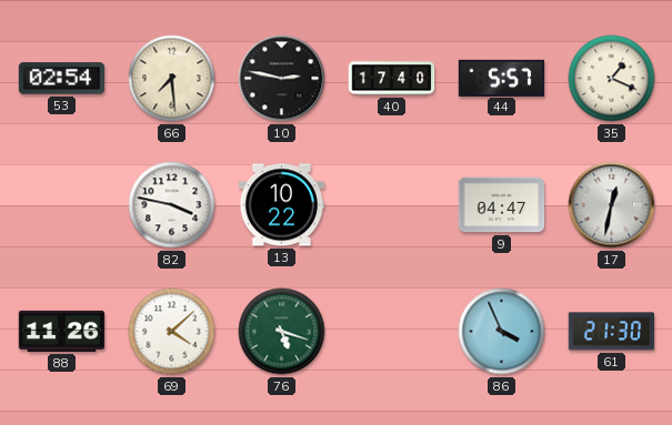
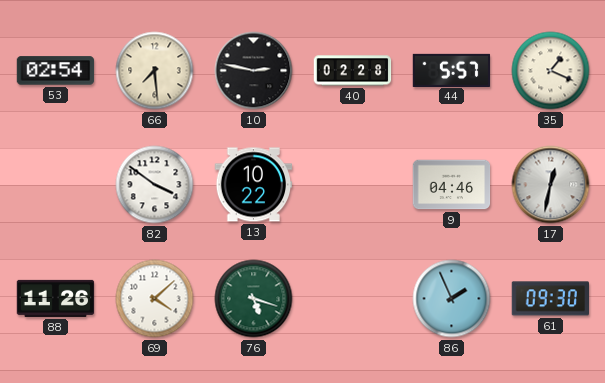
40: 17:40 -> 02:28
82: 3:47 -> 3:51
9: 04:47 -> 04:46
86: 3:56 -> 1:56
61: 21:30 -> 09:30
